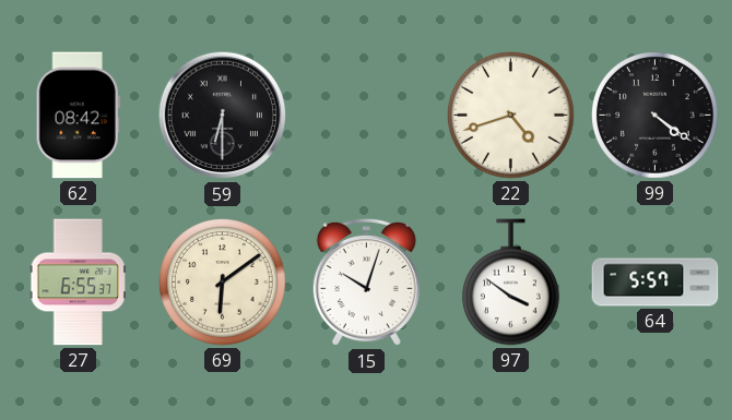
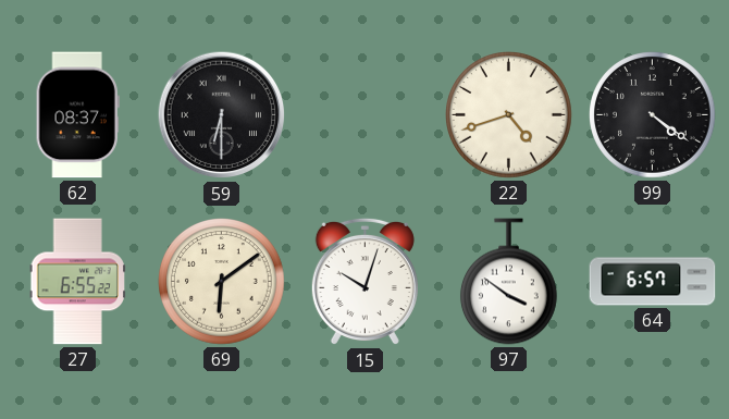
62: 08:42 -> 08:37
27: 6:55:37 -> 6:55:22
64: 5:57 -> 6:57
